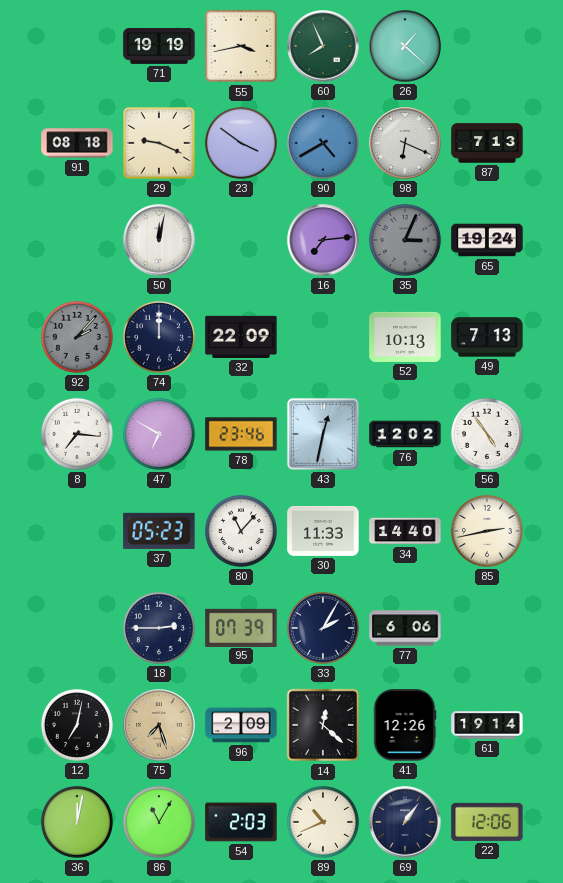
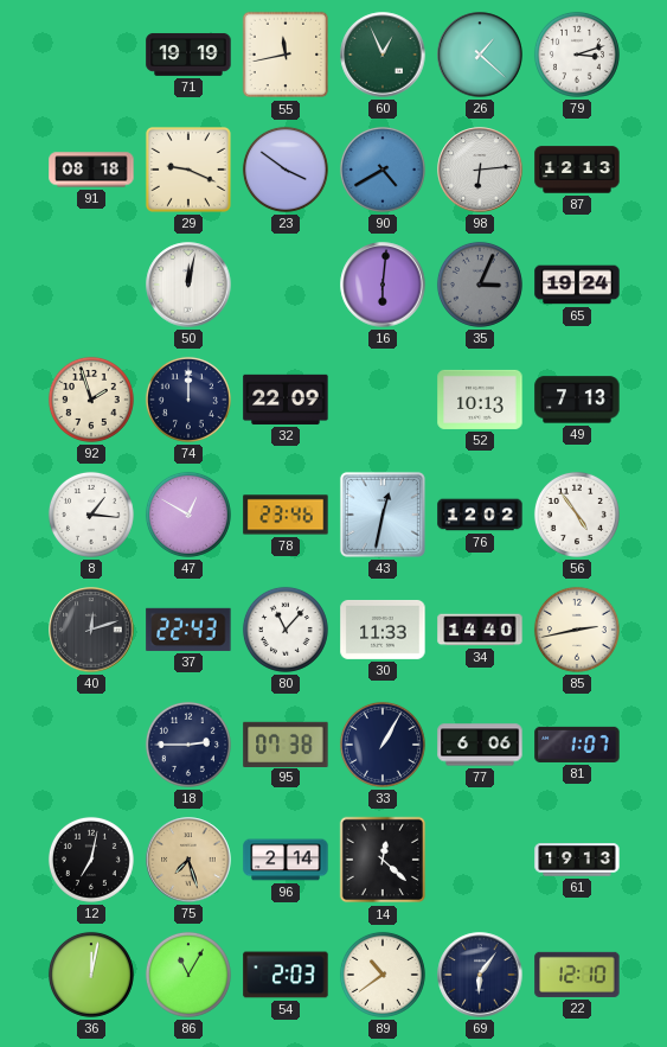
55: 3:43 -> 11:43
60: 7:56 -> 12:56
79: none -> 3:12
98: 6:19 -> 6:14
87: 7:13 -> 12:13
16: 7:14 -> 6:01
92: 2:07 -> 1:57
92 dial: grey -> cream
8: 7:16 -> 1:16
47: 6:50 -> 12:50
40: none -> 12:12
37: 05:23 -> 22:43
95: 07:39 -> 07:38
33: 2:05 -> 1:05
81: none -> 1:07
96: 2:09 -> 2:14
41: 12:26 -> none
61: 19:14 -> 19:13
89: 10:41 -> 10:39
69: 1:06 -> 6:06
22: 12:06 -> 12:10
